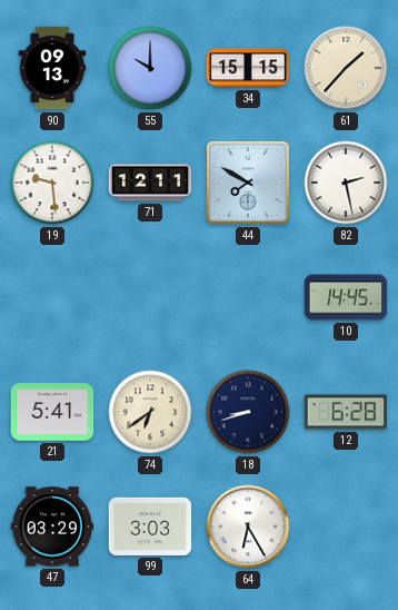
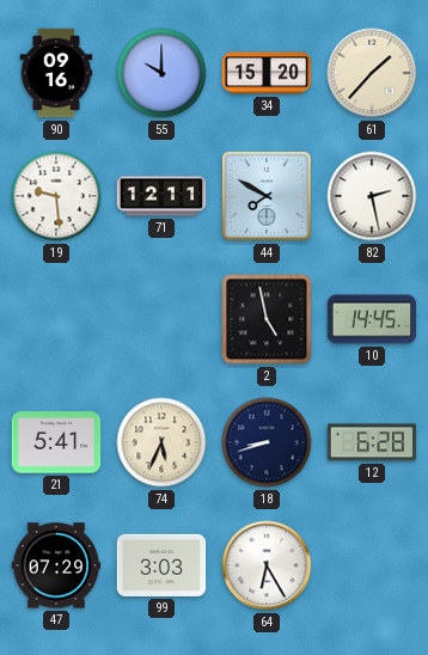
90: 09:13 -> 09:16
34: 15:15 -> 15:20
2: none -> 4:58
74: 6:39 -> 5:34
47: 03:29 -> 07:29
